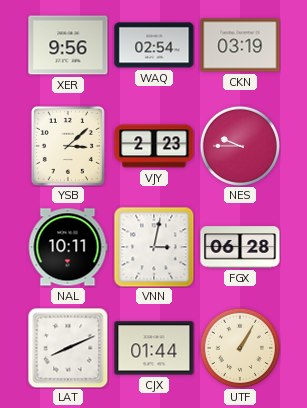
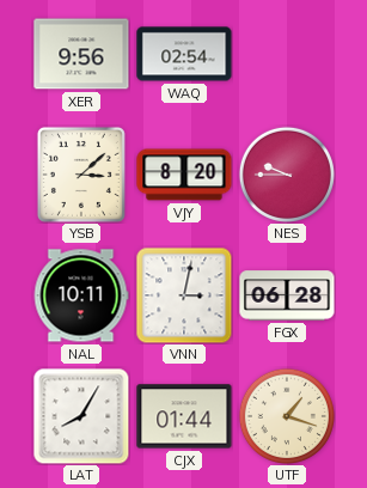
CKN: 03:19 -> none
VJY: 2:23 -> 8:20
LAT: 8:11 -> 8:05
UTF: 1:05 -> 1:18
